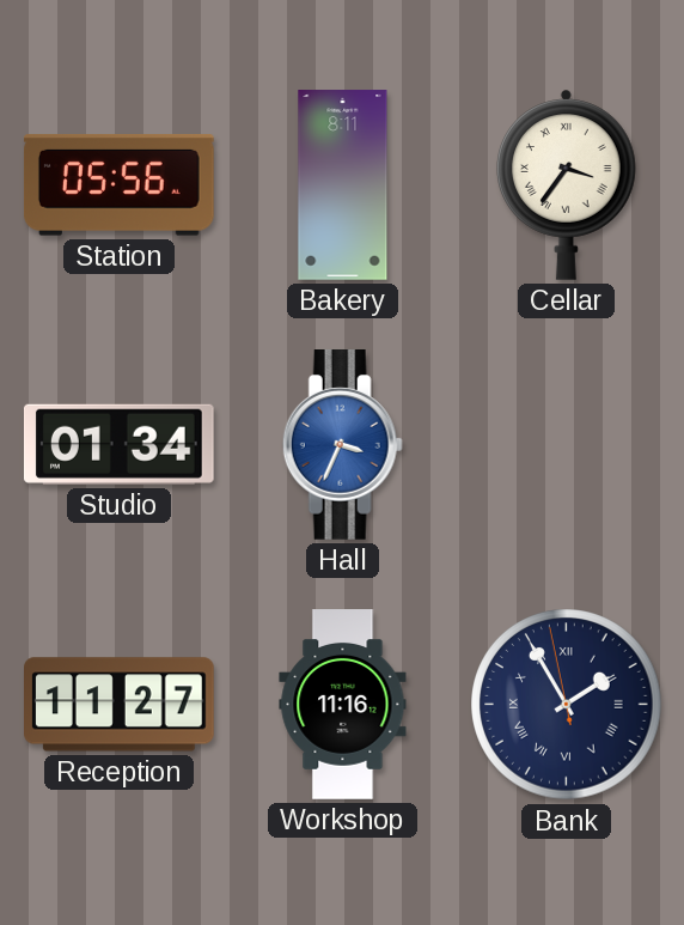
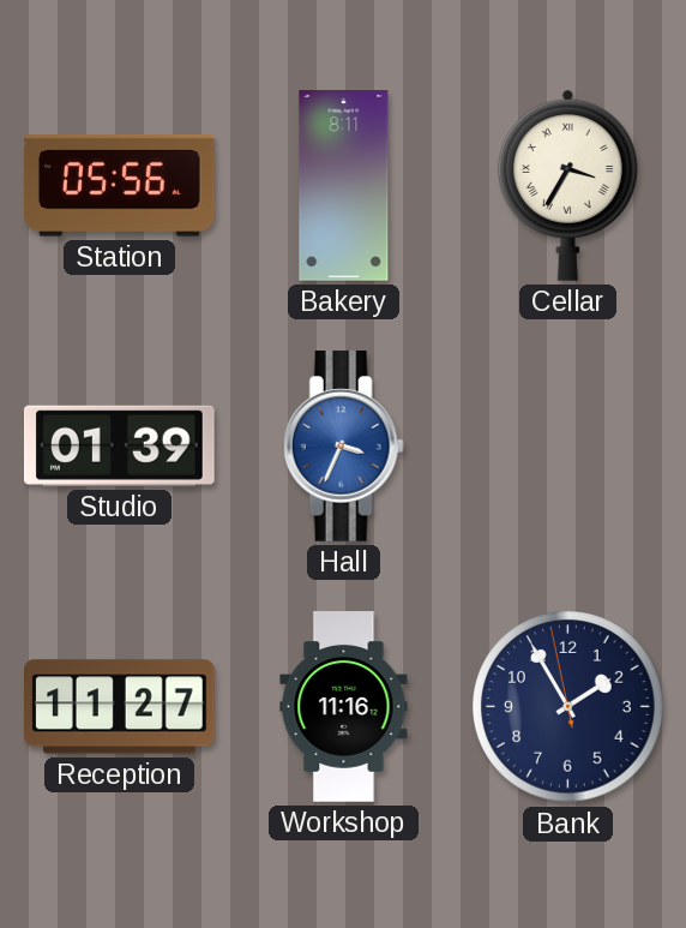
Cellar: 3:36 -> 3:35
Studio: 01:34 -> 01:39
Bank numerals: Roman -> Arabic
